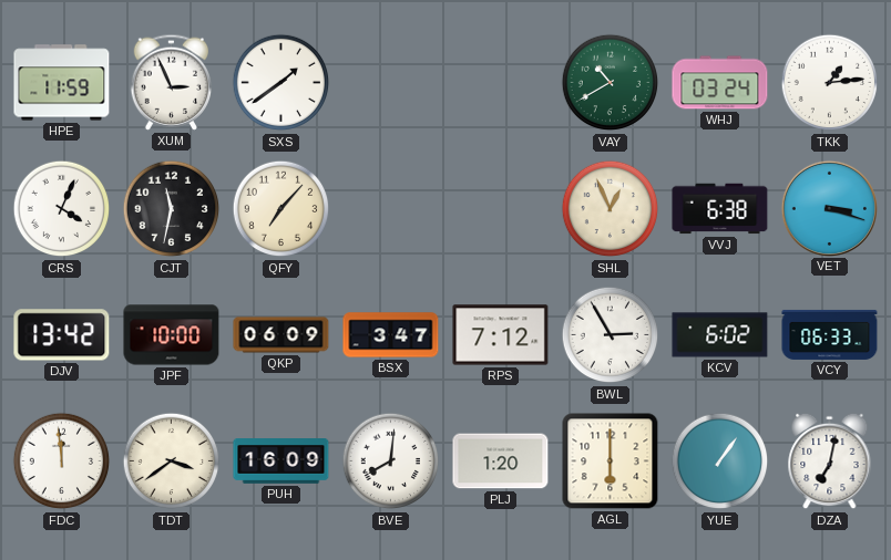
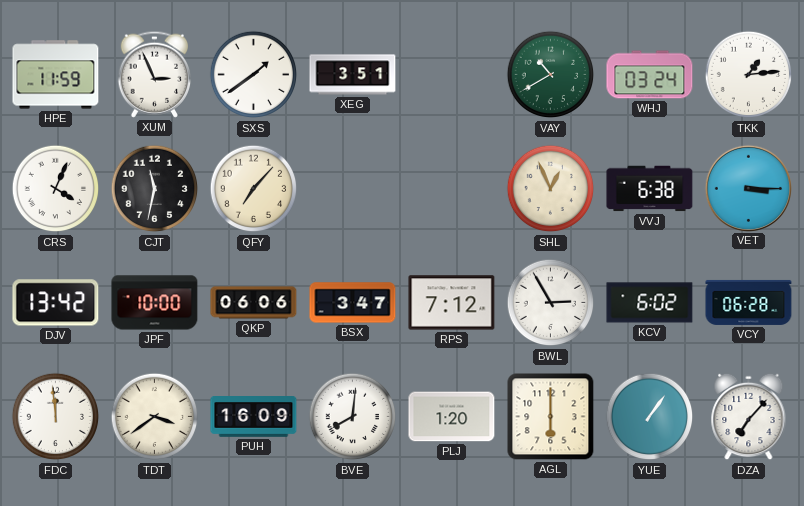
XEG: none -> 3:51
VET: 3:18 -> 3:15
QKP: 06:09 -> 06:06
VCY: 06:33 -> 06:28
DZA: 7:02 -> 7:07
